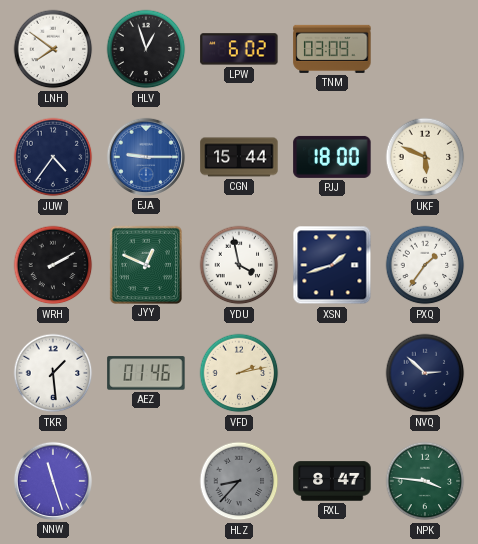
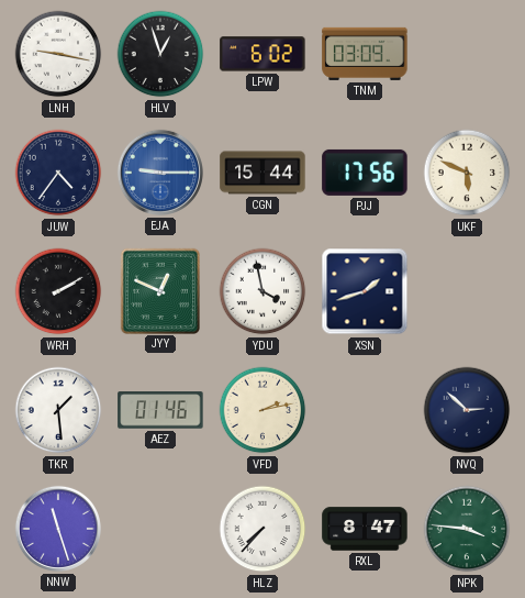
LNH: 7:51 -> 9:17
PJJ: 18:00 -> 17:56
PXQ: 1:36 -> none
HLZ: 8:37 -> 7:37
HLZ dial: grey -> white
